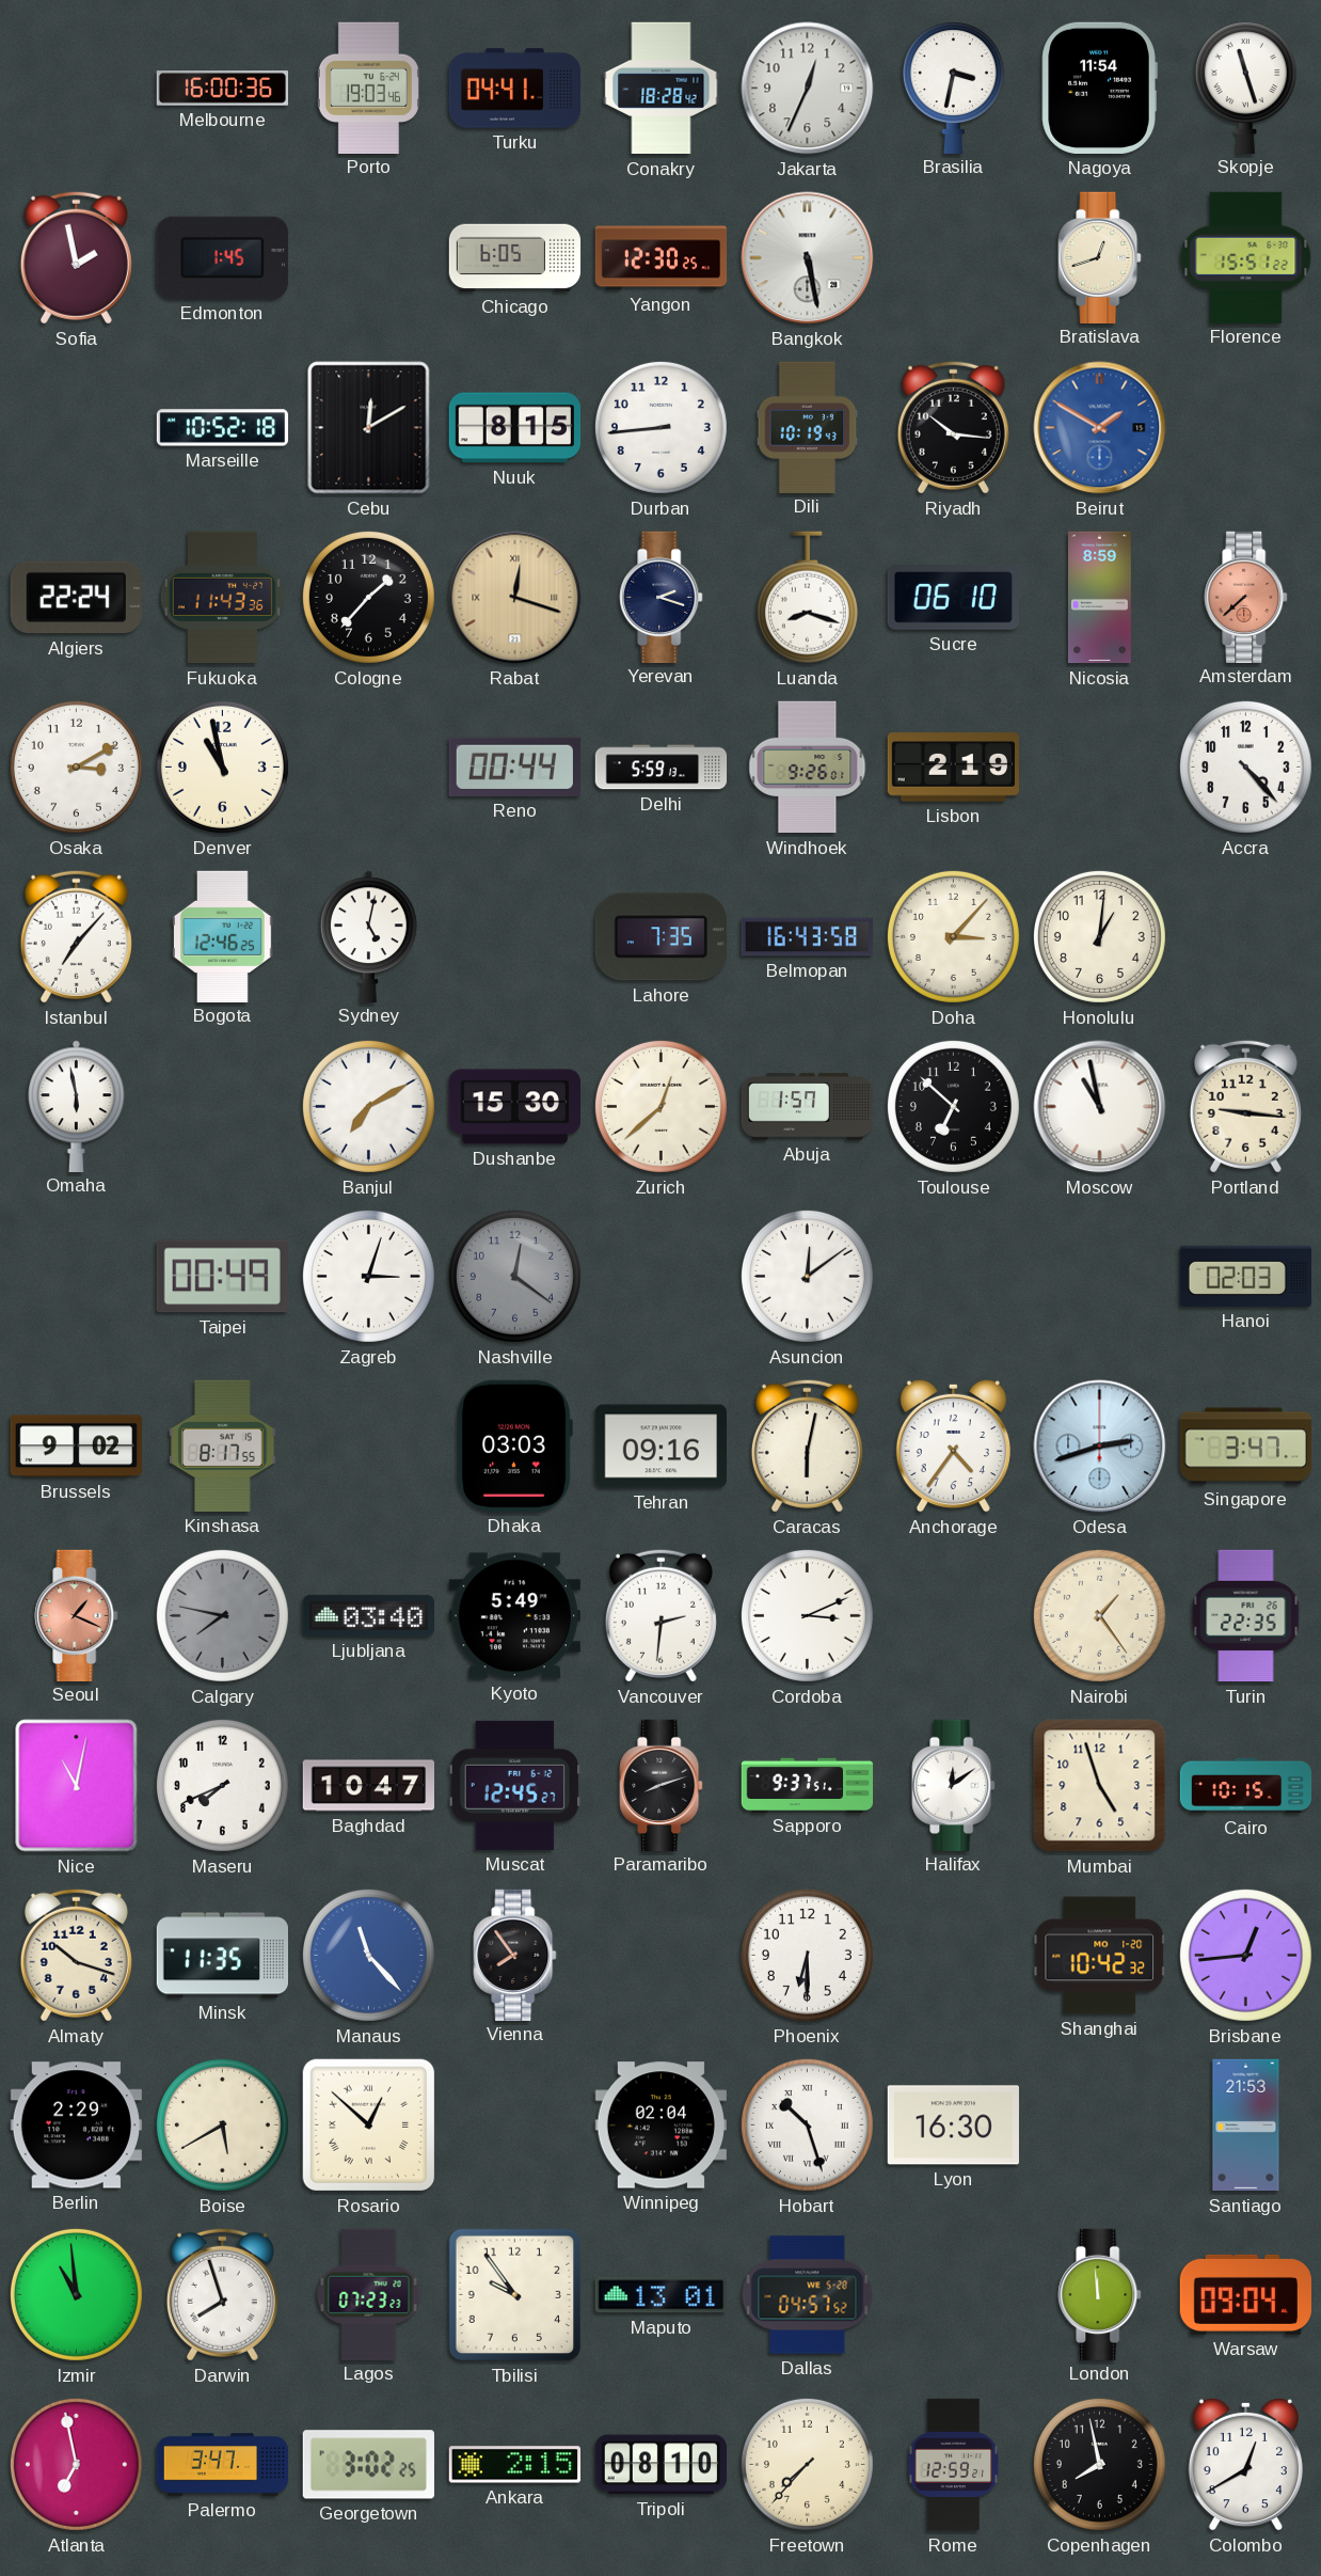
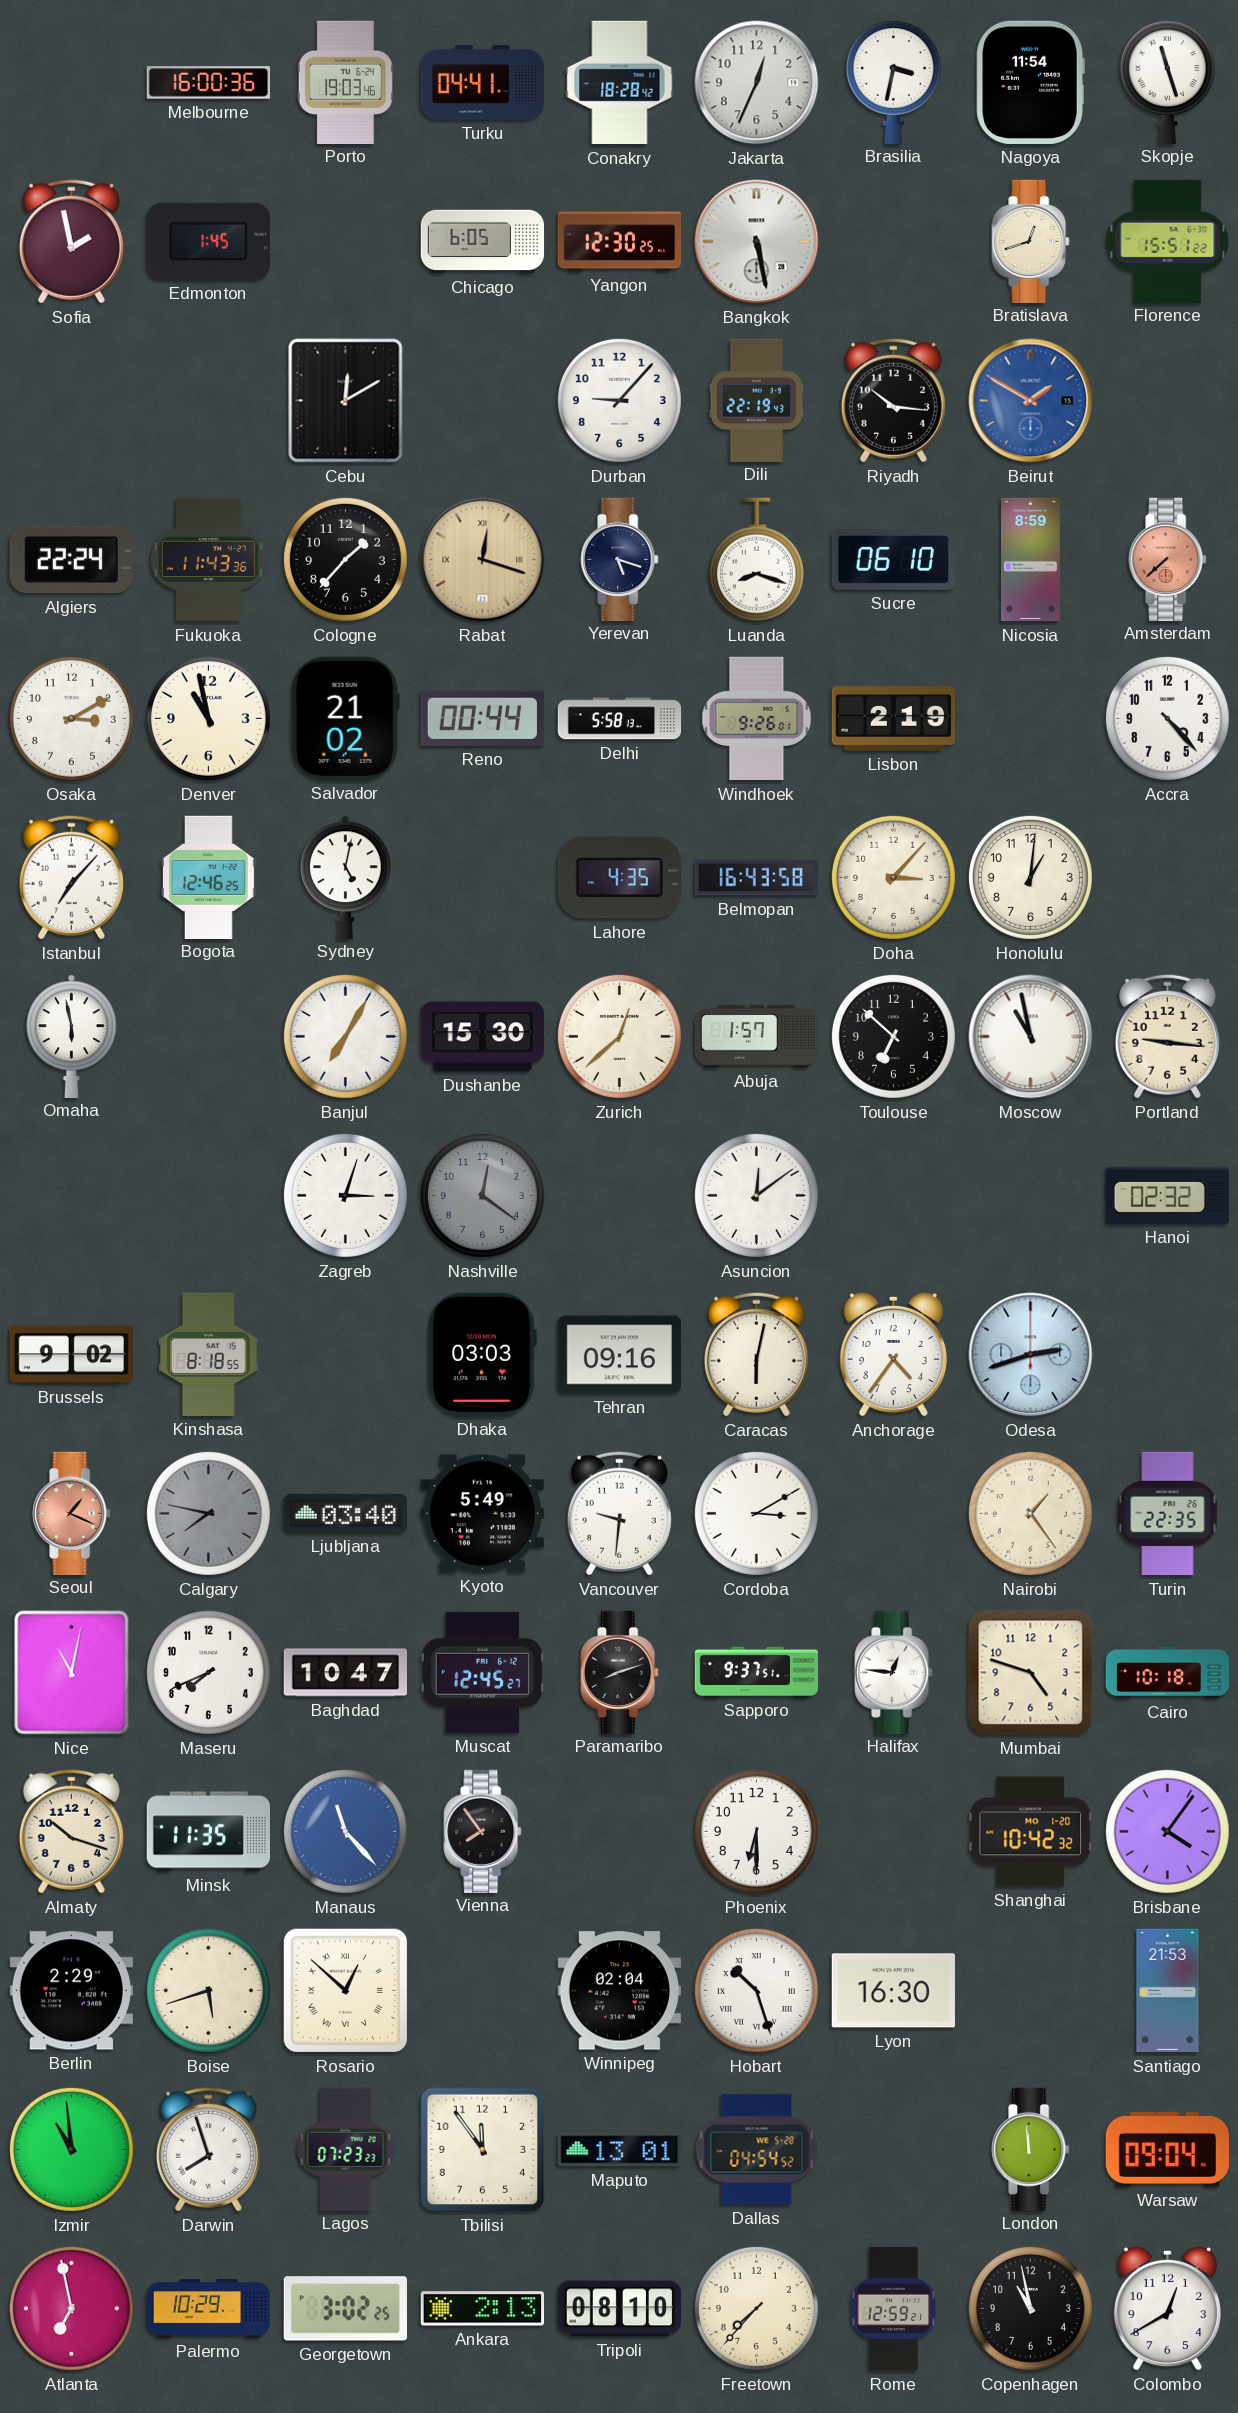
Marseille: 10:52 -> none
Nuuk: 8:15 -> none
Durban: 8:44 -> 9:07
Dili: 10:19 -> 22:19
Yerevan: 2:18 -> 5:18
Salvador: none -> 21:02
Delhi: 5:59 -> 5:58
Lahore: 7:35 -> 4:35
Banjul: 7:10 -> 7:05
Taipei: 00:49 -> none
Hanoi: 02:03 -> 02:32
Kinshasa: 8:17 -> 8:18
Singapore: 3:47 -> none
Vancouver: 2:31 -> 9:31
Cordoba: 3:11 -> 3:10
Halifax: 12:09 -> 12:46
Mumbai: 4:57 -> 4:48
Cairo: 10:15 -> 10:18
Brisbane: 12:44 -> 4:06
Boise: 5:40 -> 5:42
Tbilisi: 9:54 -> 11:54
Dallas: 04:57 -> 04:54
Palermo: 3:47 -> 10:29
Ankara: 2:15 -> 2:13
Copenhagen: 7:58 -> 10:58
